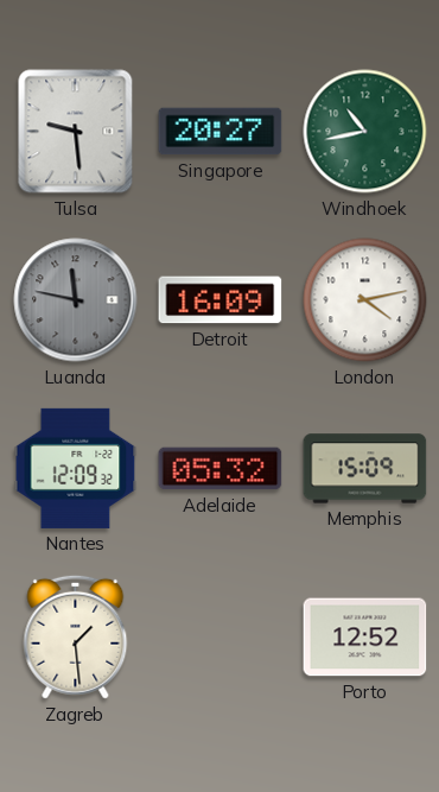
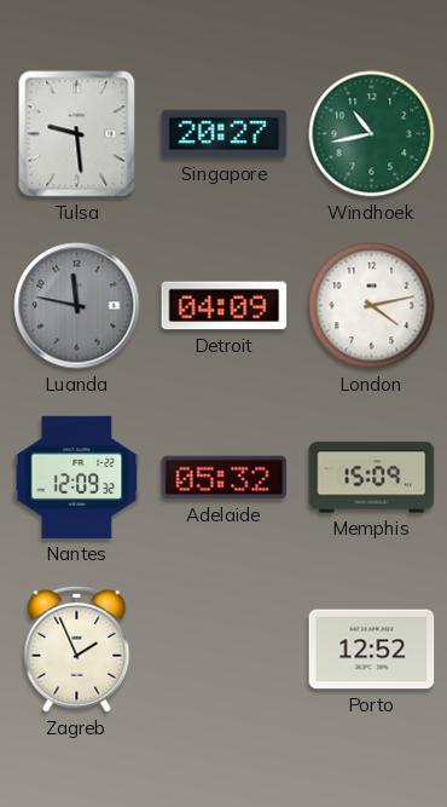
Detroit: 16:09 -> 04:09
Zagreb: 1:29 -> 1:56
